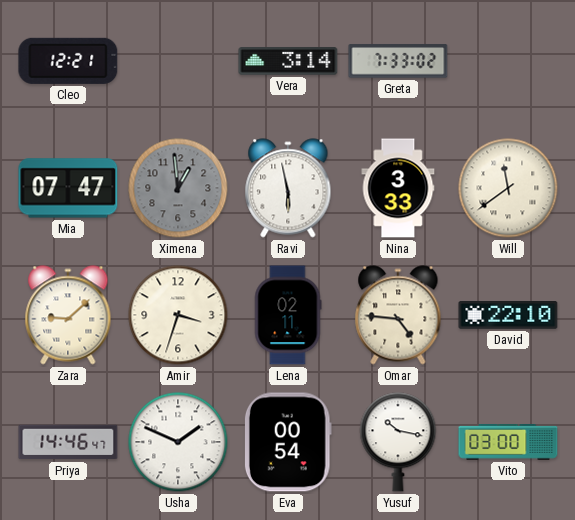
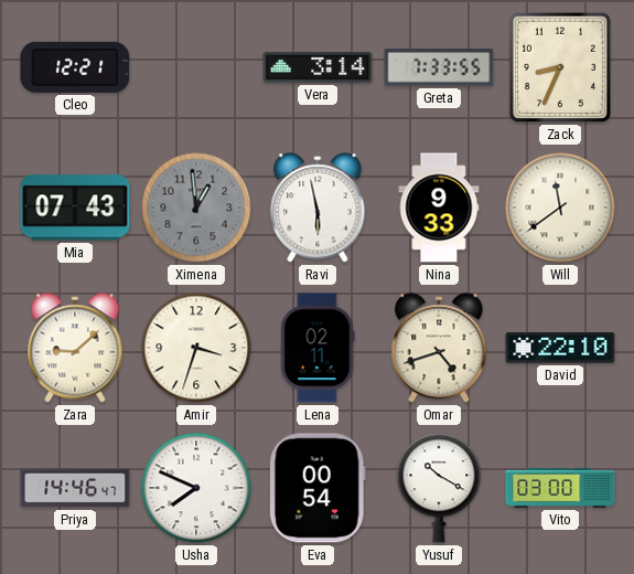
Greta: 7:33:02 -> 7:33:55
Zack: none -> 8:34
Mia: 07:47 -> 07:43
Nina: 3:33 -> 9:33
Omar: 4:46 -> 4:42
Usha: 1:49 -> 7:49
Yusuf: 10:17 -> 10:20
